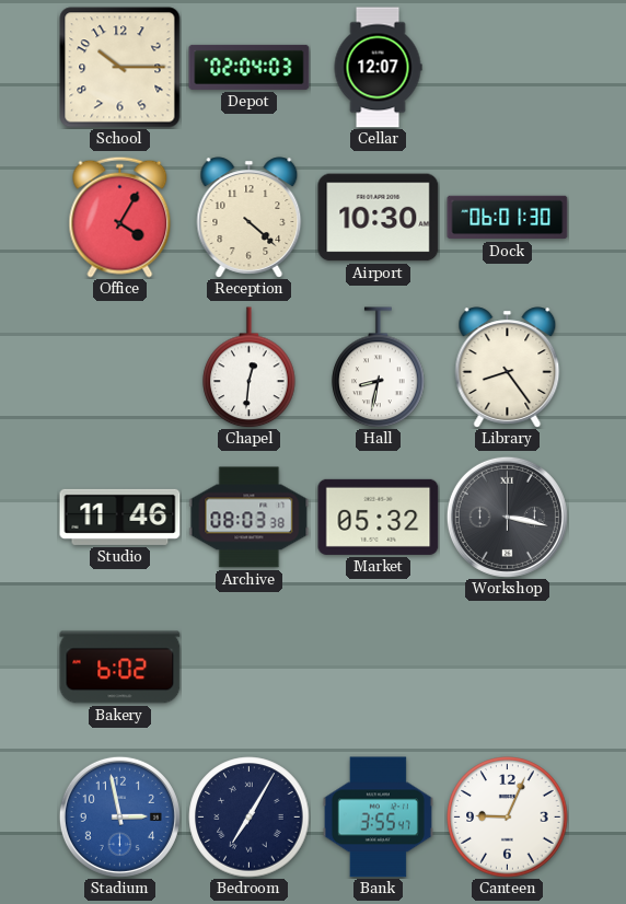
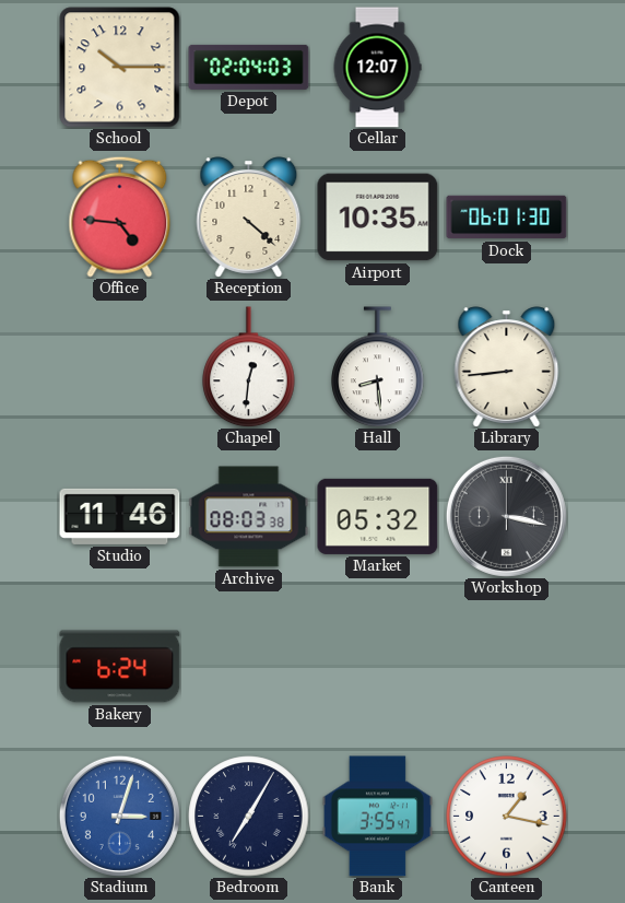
Office: 4:05 -> 4:46
Airport: 10:30 -> 10:35
Hall: 8:32 -> 8:29
Library: 8:24 -> 8:44
Bakery: 6:02 -> 6:24
Stadium: 2:58 -> 3:03
Canteen: 9:04 -> 1:17
